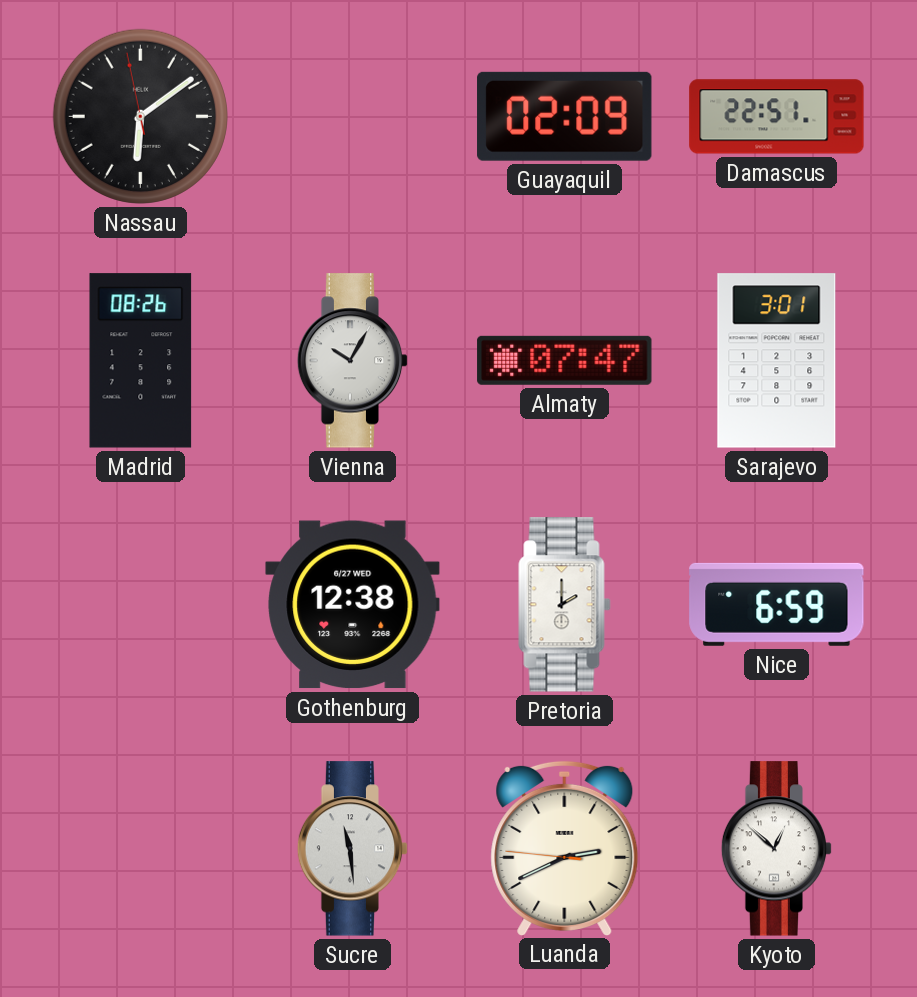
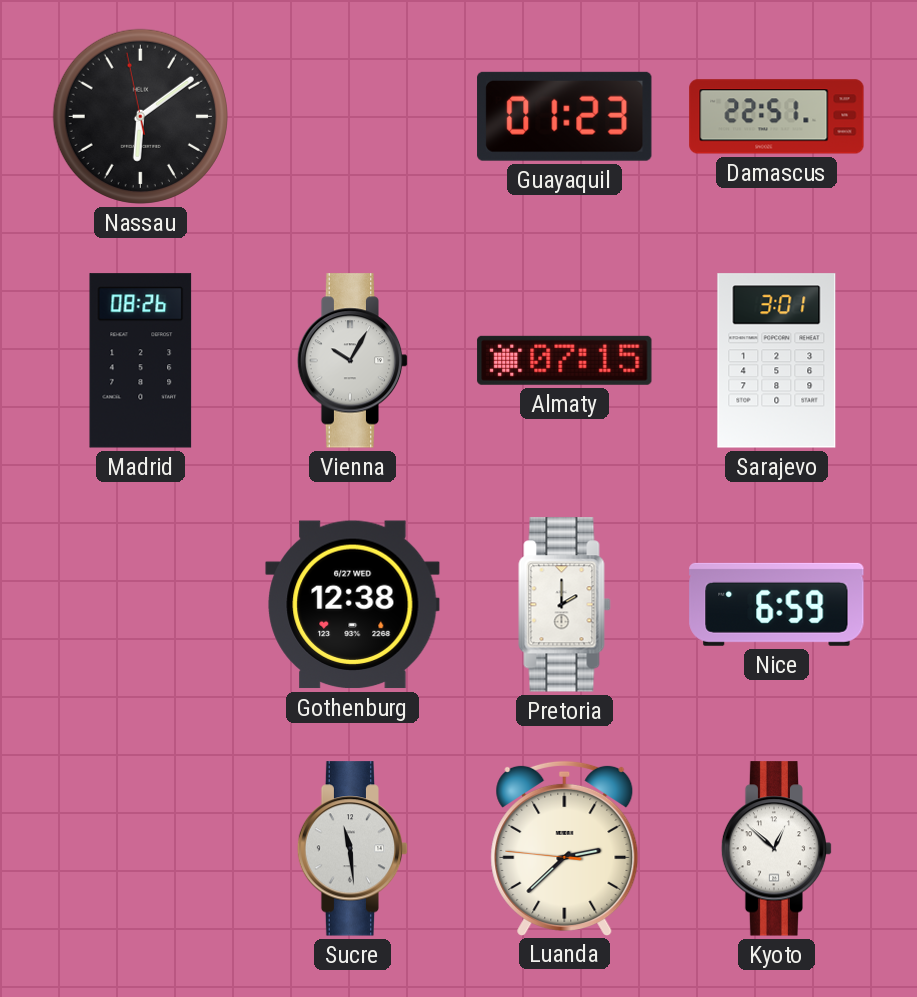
Guayaquil: 02:09 -> 01:23
Almaty: 07:47 -> 07:15
Luanda: 2:40 -> 2:37
